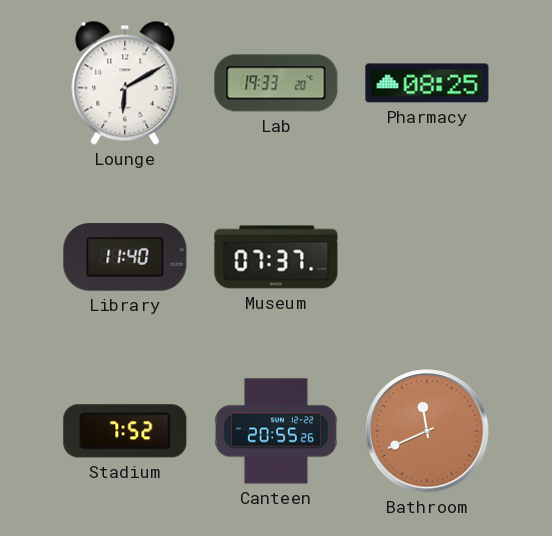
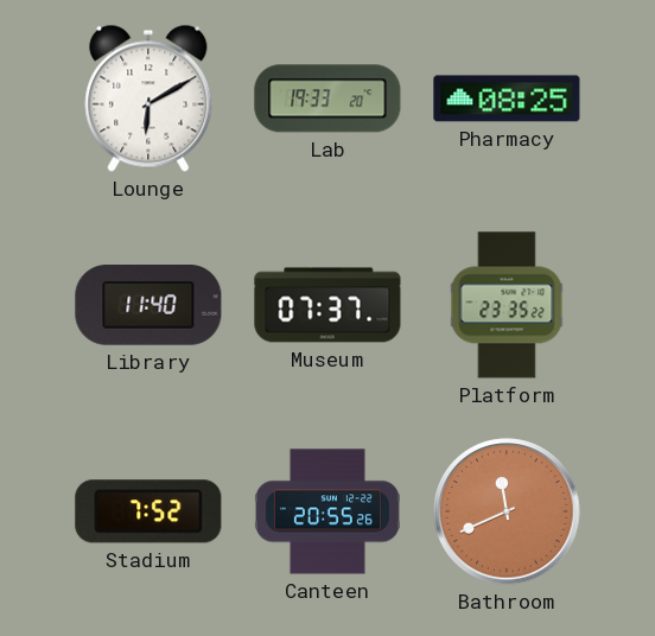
Platform: none -> 23:35
